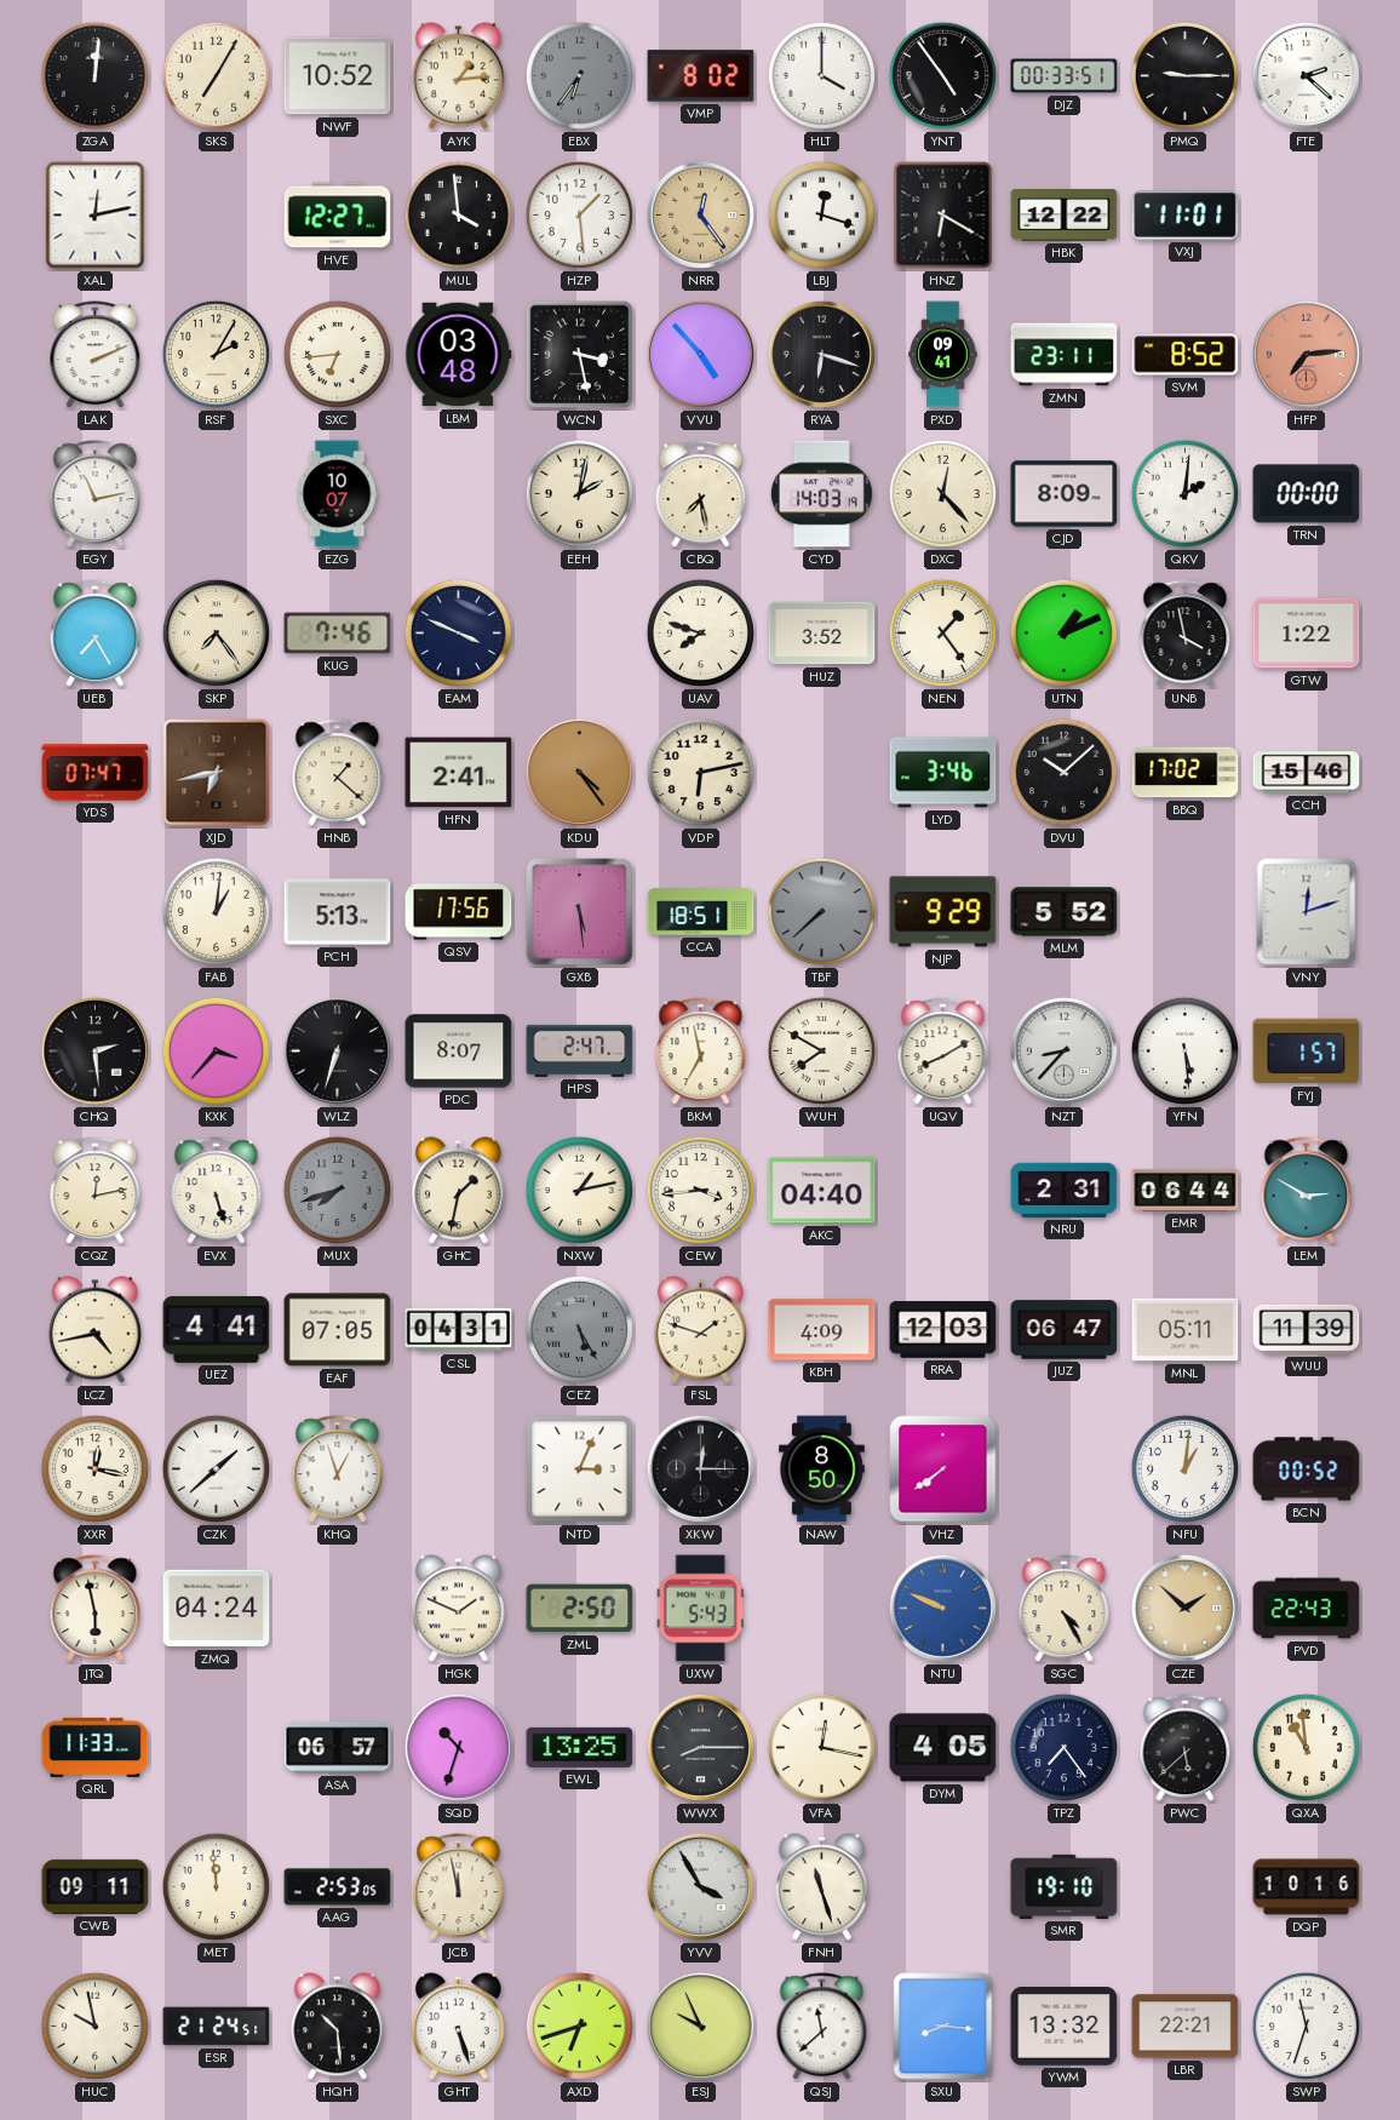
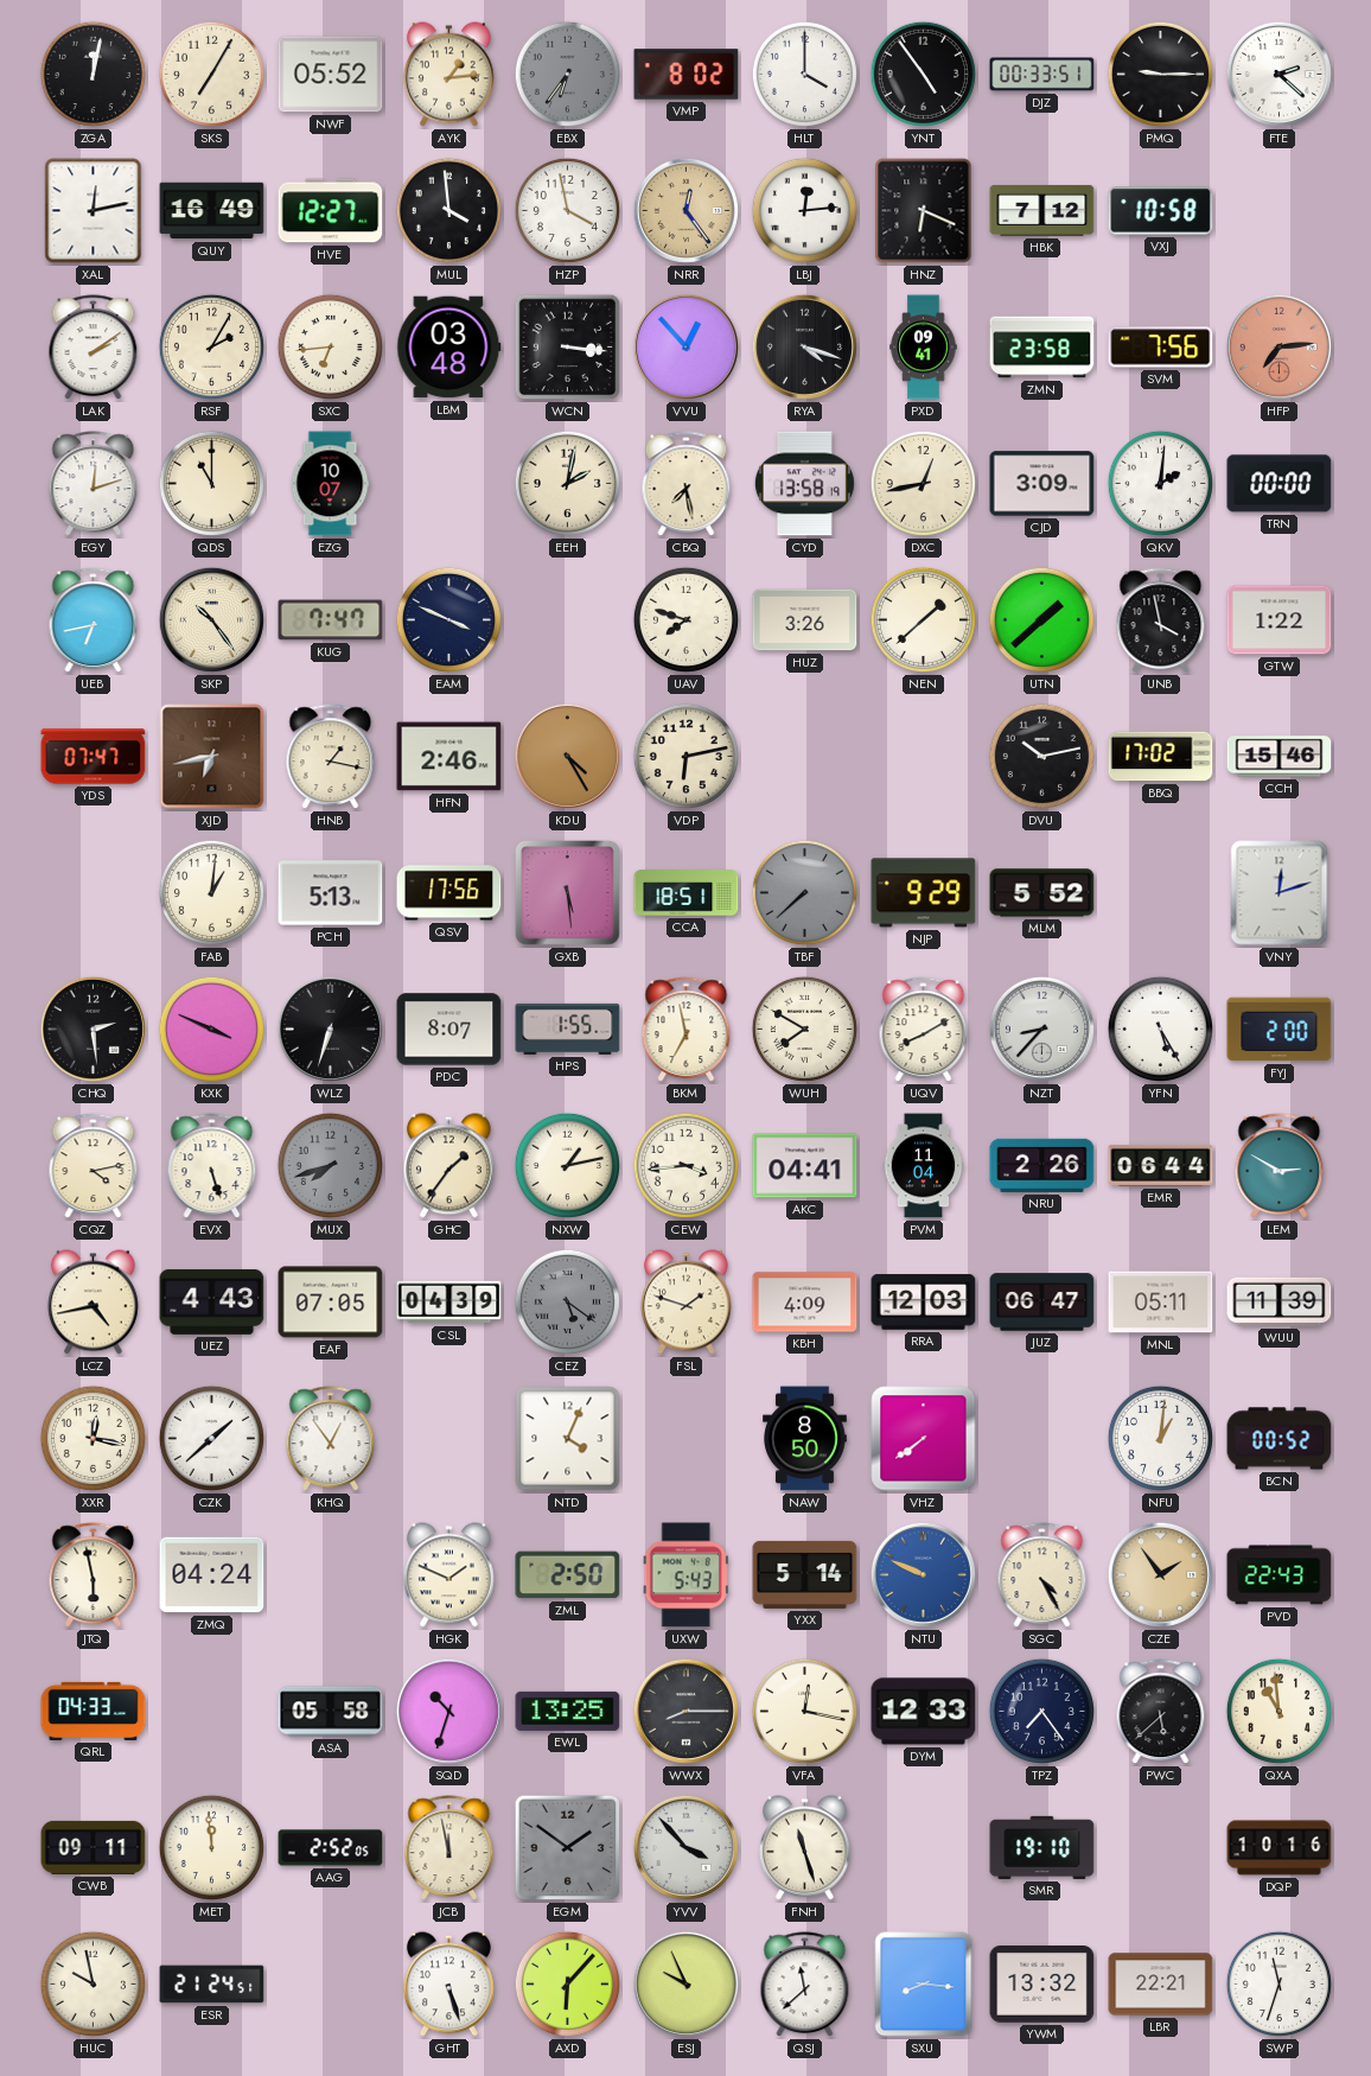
ZGA: 12:01 -> 12:02
NWF: 10:52 -> 05:52
QUY: none -> 16:49
HZP: 1:29 -> 3:58
LBJ: 12:18 -> 12:14
HNZ: 6:20 -> 6:19
HBK: 12:22 -> 7:12
VXJ: 11:01 -> 10:58
LAK: 2:11 -> 2:09
WCN: 3:28 -> 3:16
VVU: 4:53 -> 12:53
RYA: 6:18 -> 4:18
ZMN: 23:11 -> 23:58
SVM: 8:52 -> 7:56
EGY: 11:13 -> 12:12
QDS: none -> 11:00
CYD: 14:03 -> 13:58
DXC: 12:23 -> 12:43
CJD: 8:09 -> 3:09
UEB: 7:25 -> 6:43
SKP: 7:24 -> 10:24
KUG: 7:46 -> 7:47
HUZ: 3:52 -> 3:26
NEN: 1:24 -> 1:38
UTN: 1:11 -> 1:38
HNB: 1:22 -> 1:17
HFN: 2:41 -> 2:46
KDU: 4:24 -> 4:25
LYD: 3:46 -> none
DVU: 10:08 -> 10:13
KXK: 3:37 -> 3:49
HPS: 2:47 -> 1:55
YFN: 5:29 -> 5:25
FYJ: 1:57 -> 2:00
CQZ: 12:13 -> 4:13
GHC: 1:32 -> 1:36
AKC: 04:40 -> 04:41
PVM: none -> 11:04
NRU: 2:31 -> 2:26
UEZ: 4:41 -> 4:43
CSL: 04:31 -> 04:39
CEZ: 5:25 -> 5:21
KHQ: 12:57 -> 12:54
NTD: 3:04 -> 4:04
XKW: 12:15 -> none
YXX: none -> 5:14
CZE: 1:52 -> 1:54
QRL: 11:33 -> 04:33
ASA: 06:57 -> 05:58
DYM: 4:05 -> 12:33
AAG: 2:53 -> 2:52
EGM: none -> 1:51
YVV: 3:55 -> 3:53
HQH: 10:29 -> none
AXD: 6:42 -> 6:07
